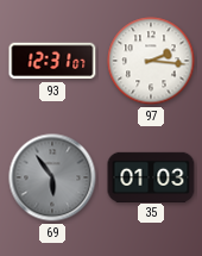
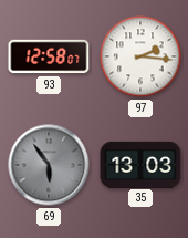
93: 12:31 -> 12:58
35: 01:03 -> 13:03
